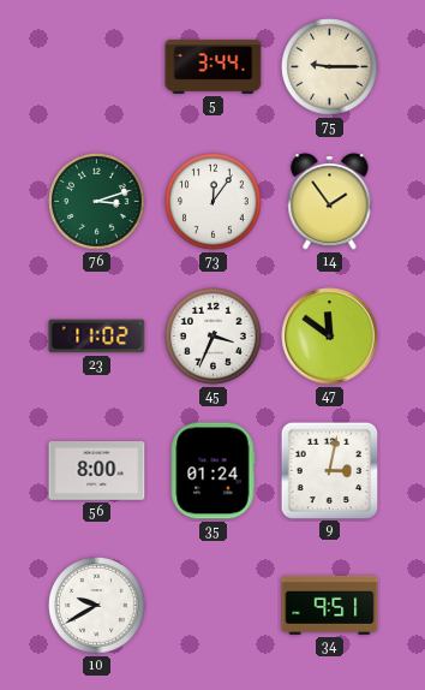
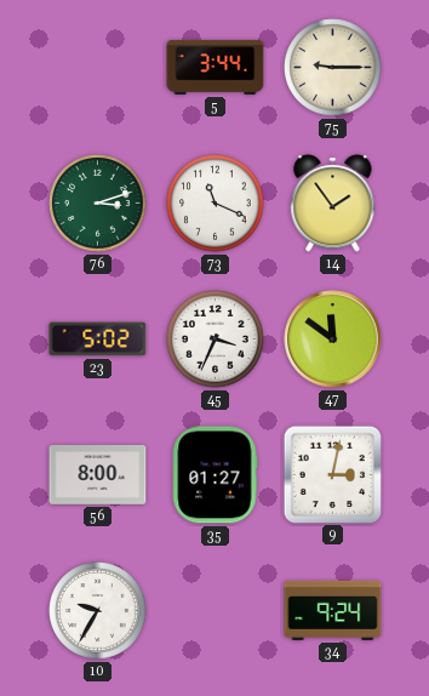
73: 12:06 -> 11:19
23: 11:02 -> 5:02
35: 01:24 -> 01:27
10: 9:40 -> 9:35
34: 9:51 -> 9:24
